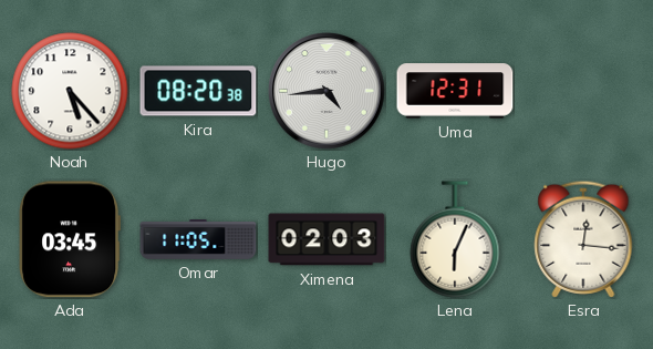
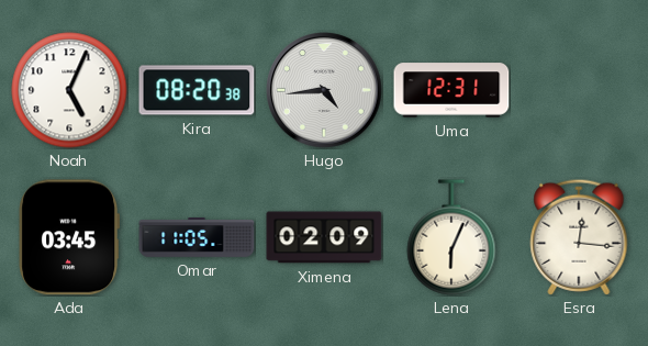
Noah: 5:23 -> 5:04
Ximena: 02:03 -> 02:09
